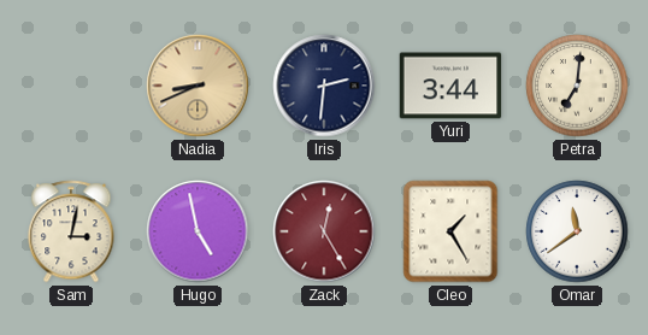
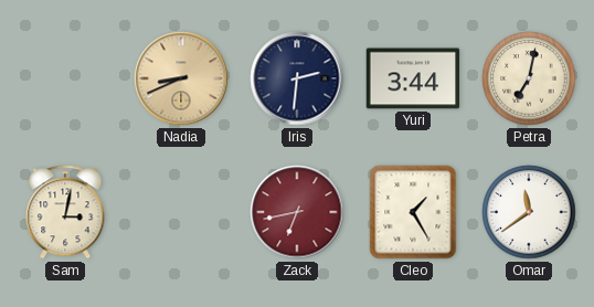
Petra: 7:01 -> 7:02
Hugo: 4:58 -> none
Zack: 12:25 -> 6:43
